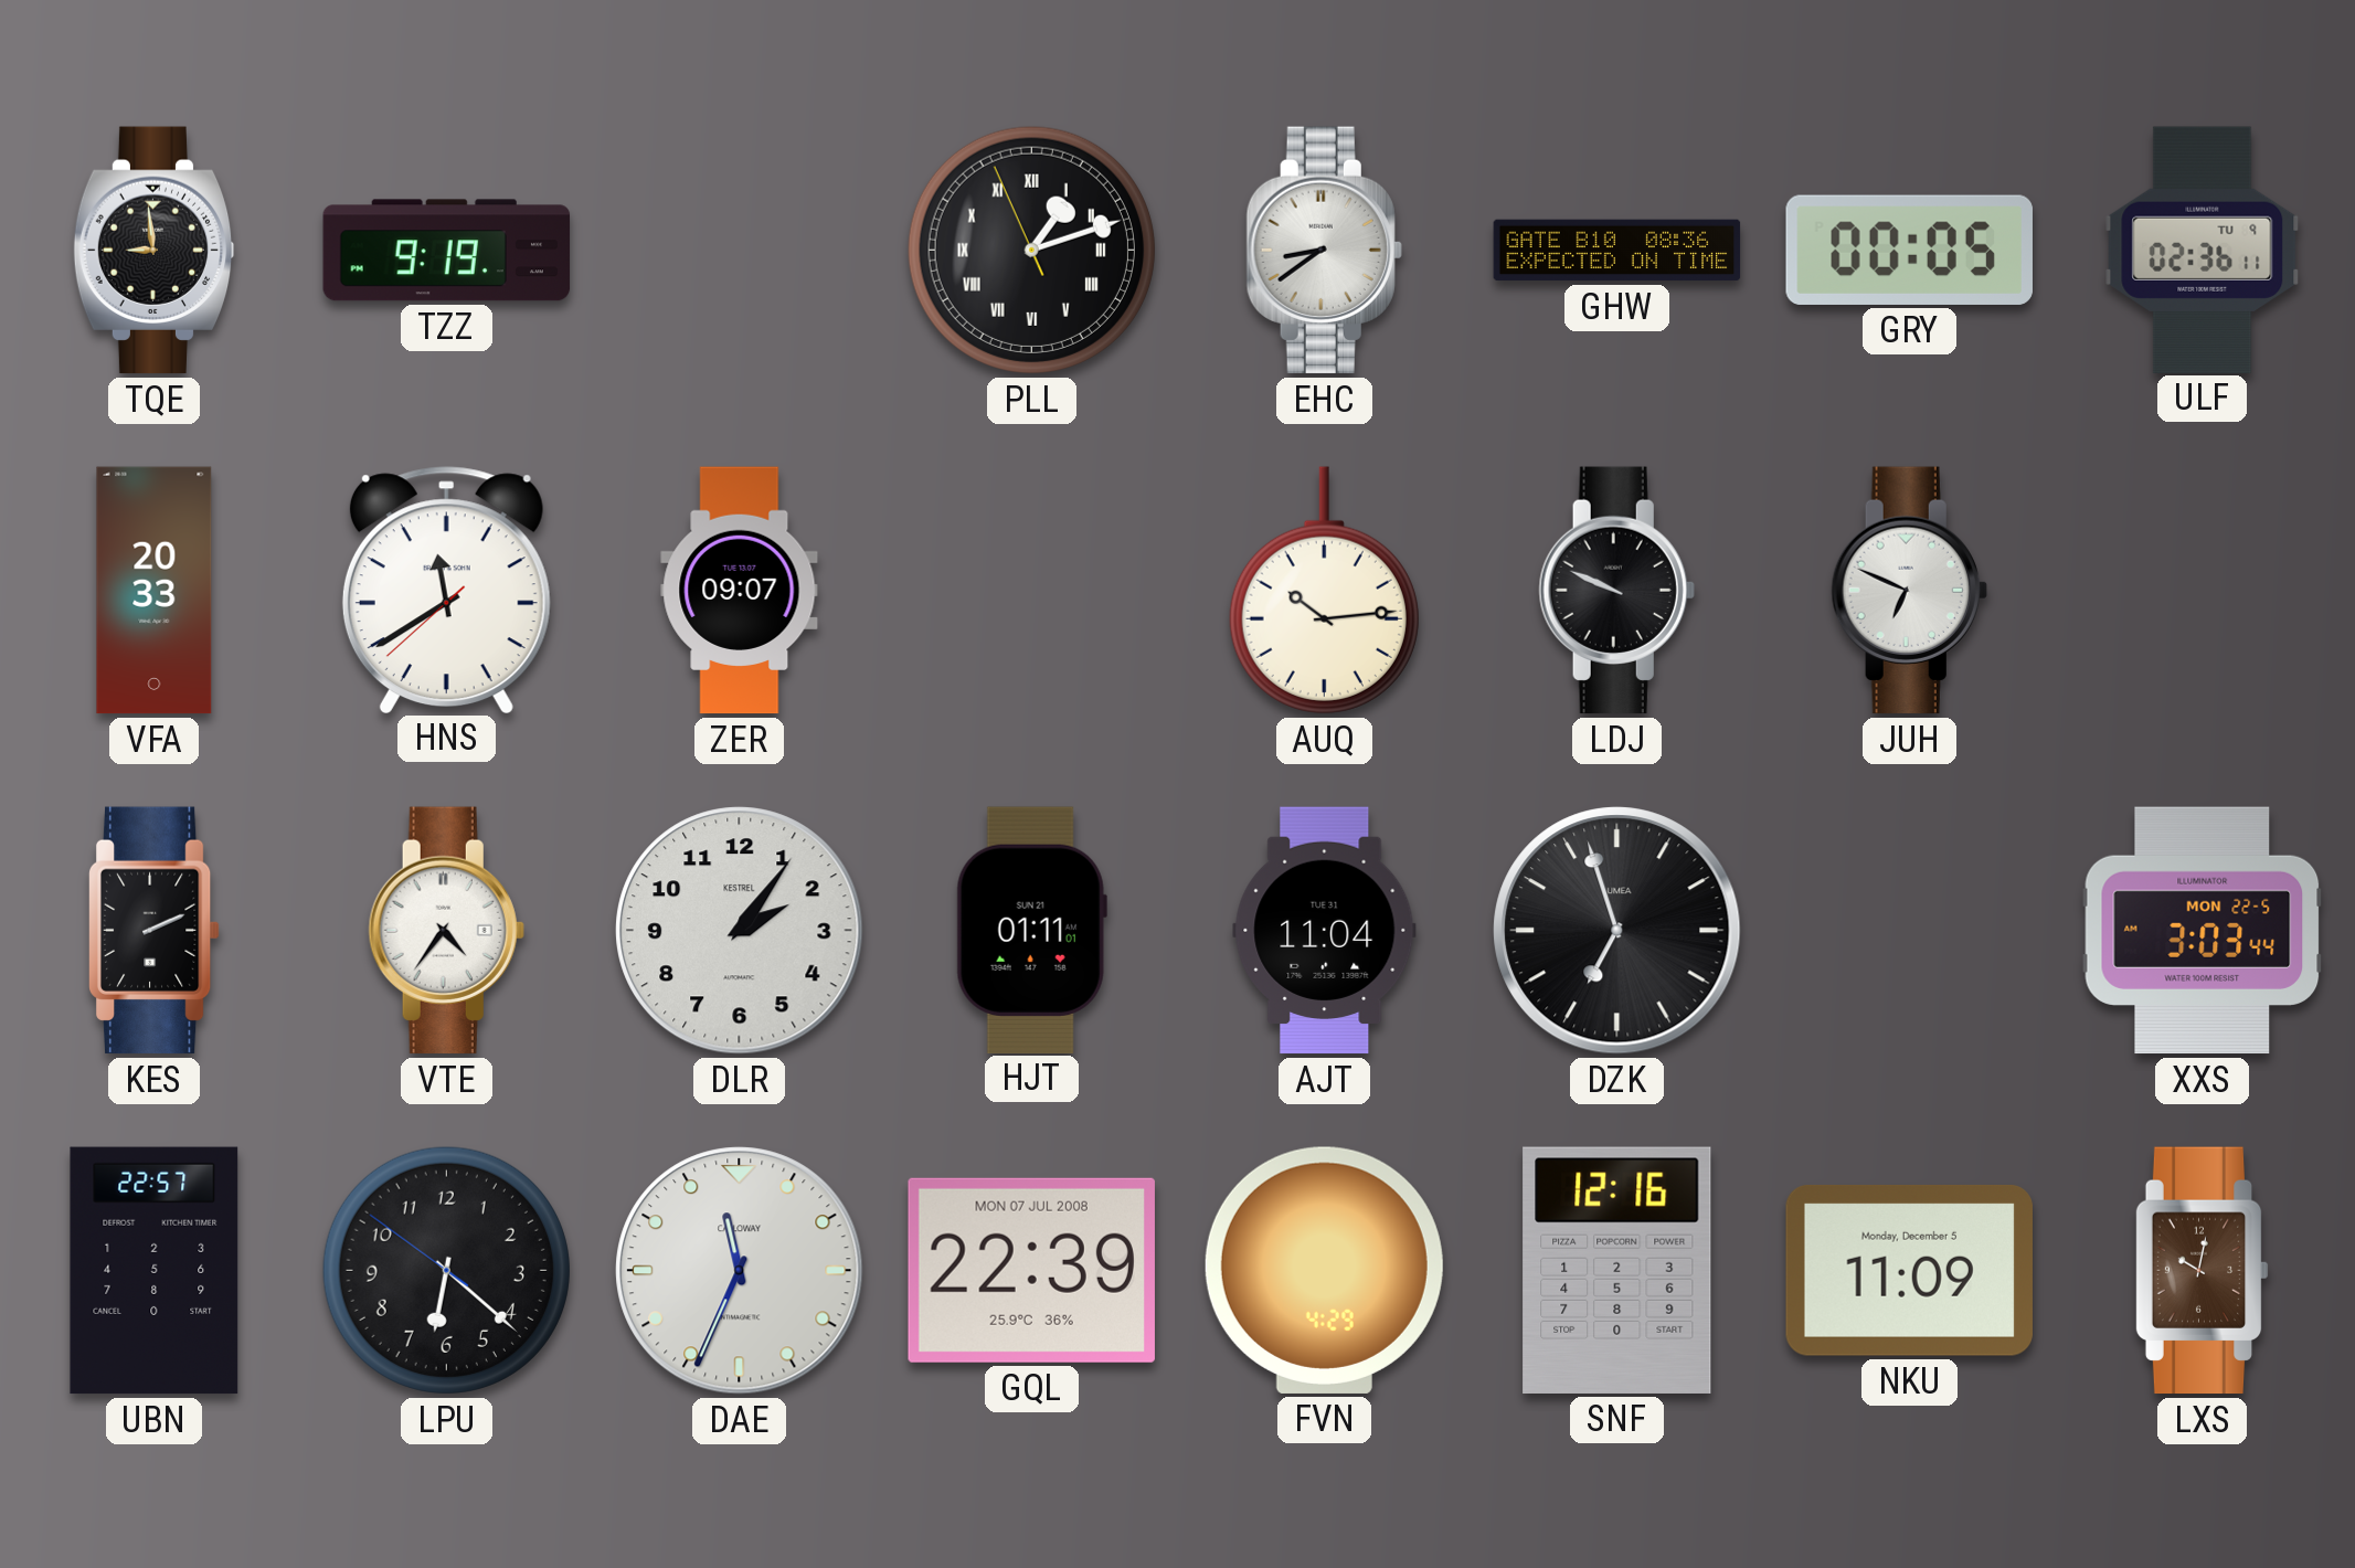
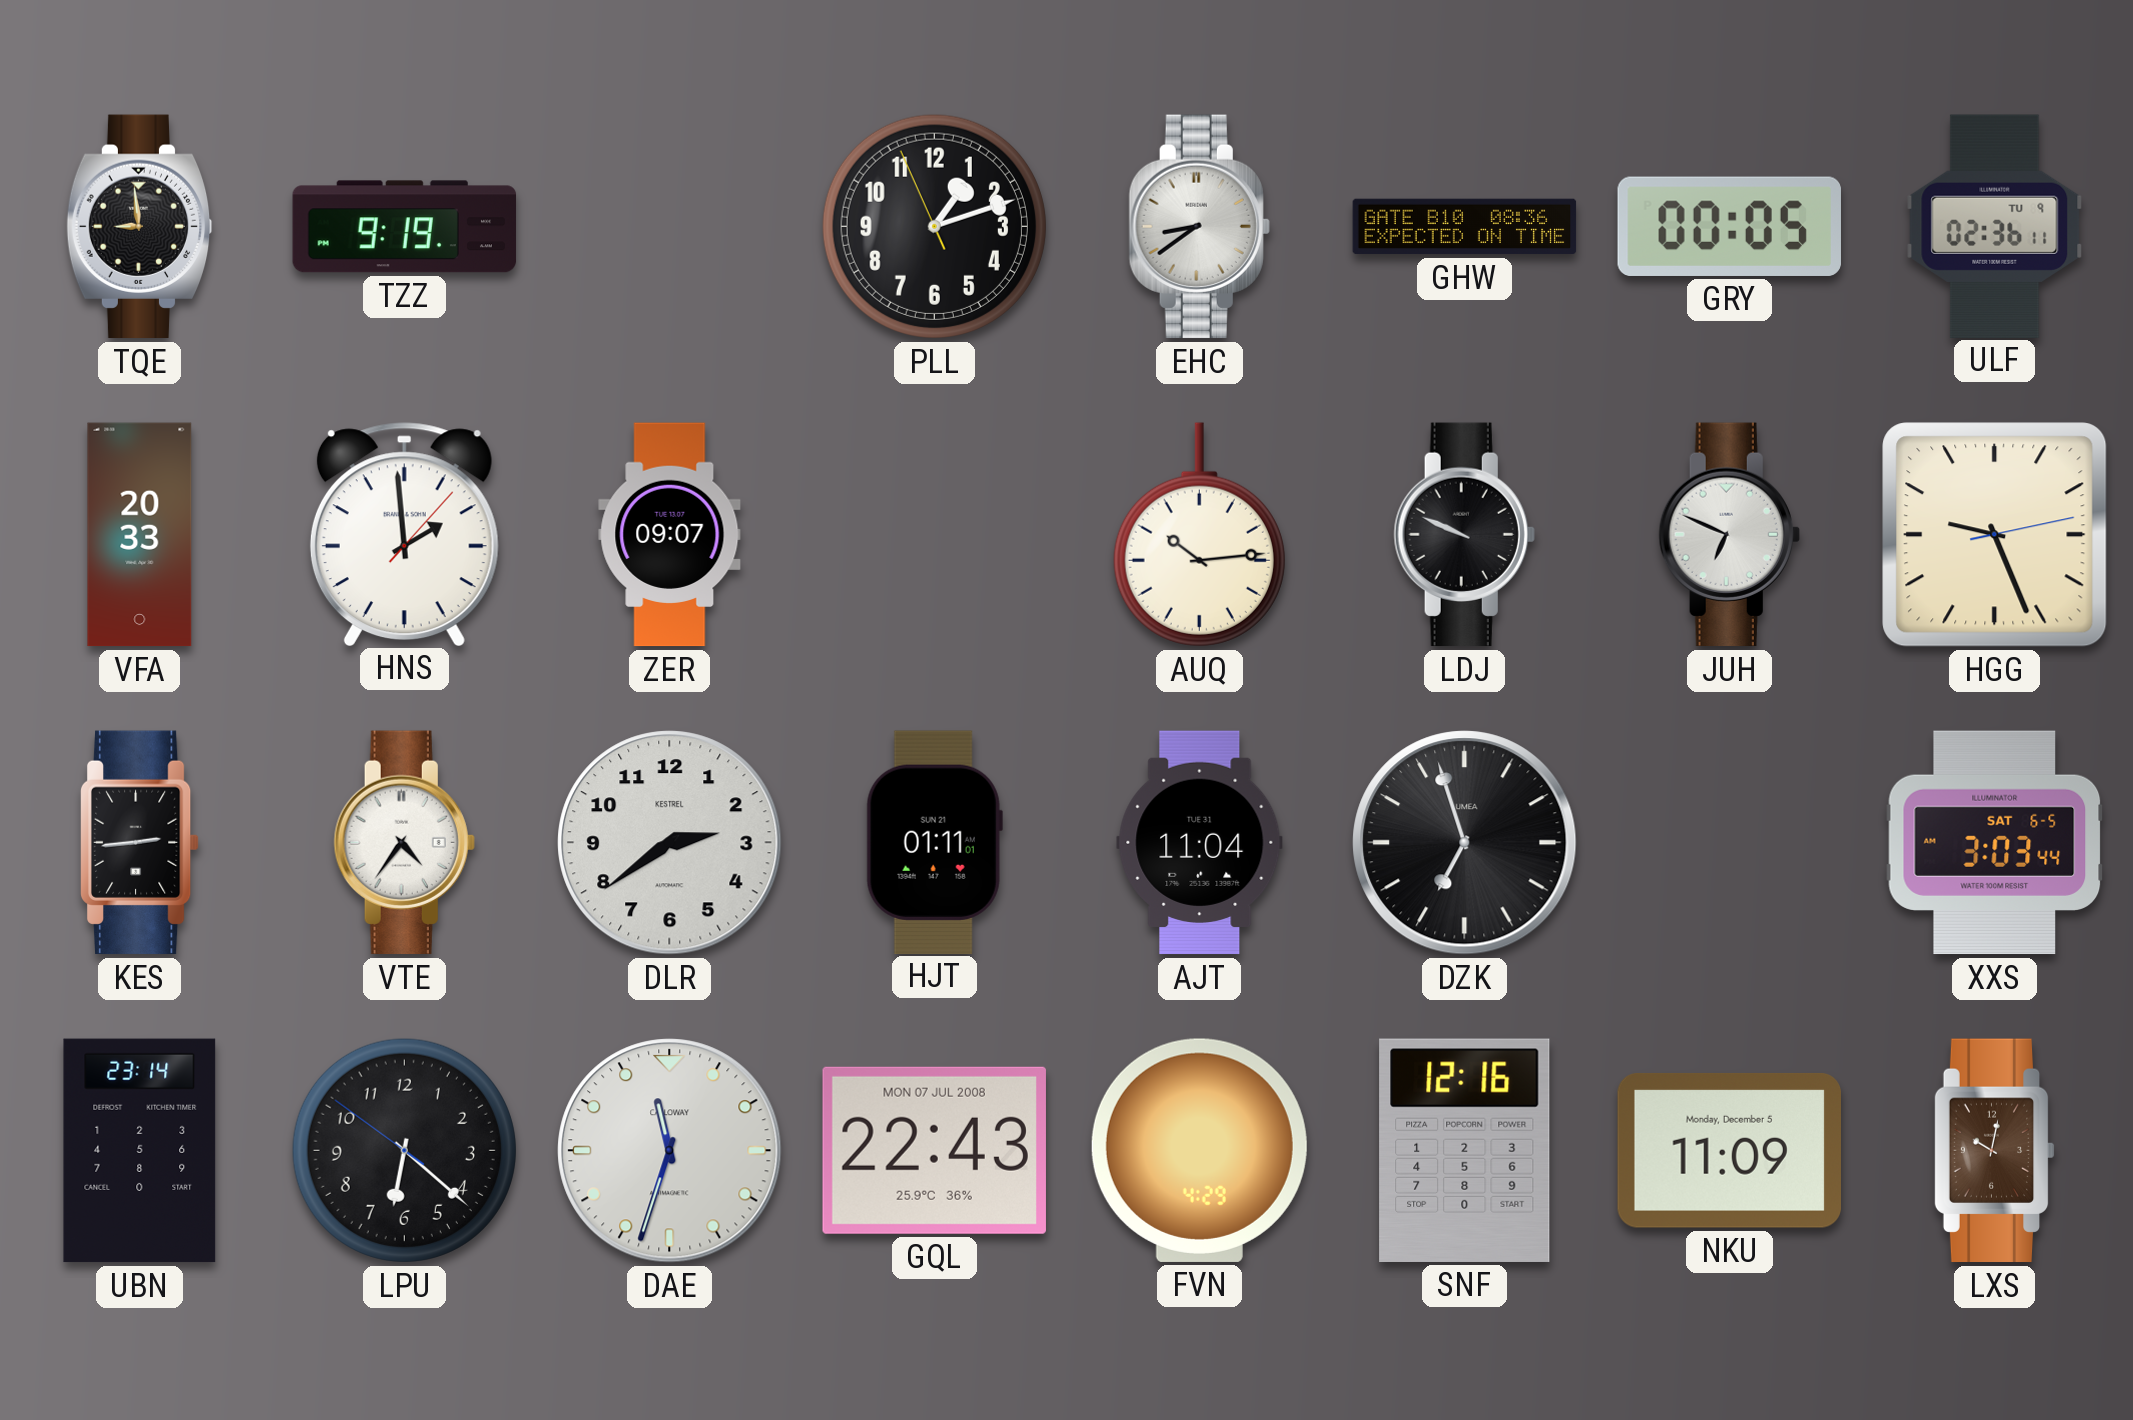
PLL numerals: Roman -> Arabic
HNS: 11:39 -> 1:59
HGG: none -> 9:26
KES: 2:11 -> 2:44
DLR: 2:06 -> 2:39
XXS date: MON 22-5 -> SAT 6-5
UBN: 22:57 -> 23:14
DAE: 11:34 -> 11:33
GQL: 22:39 -> 22:43
